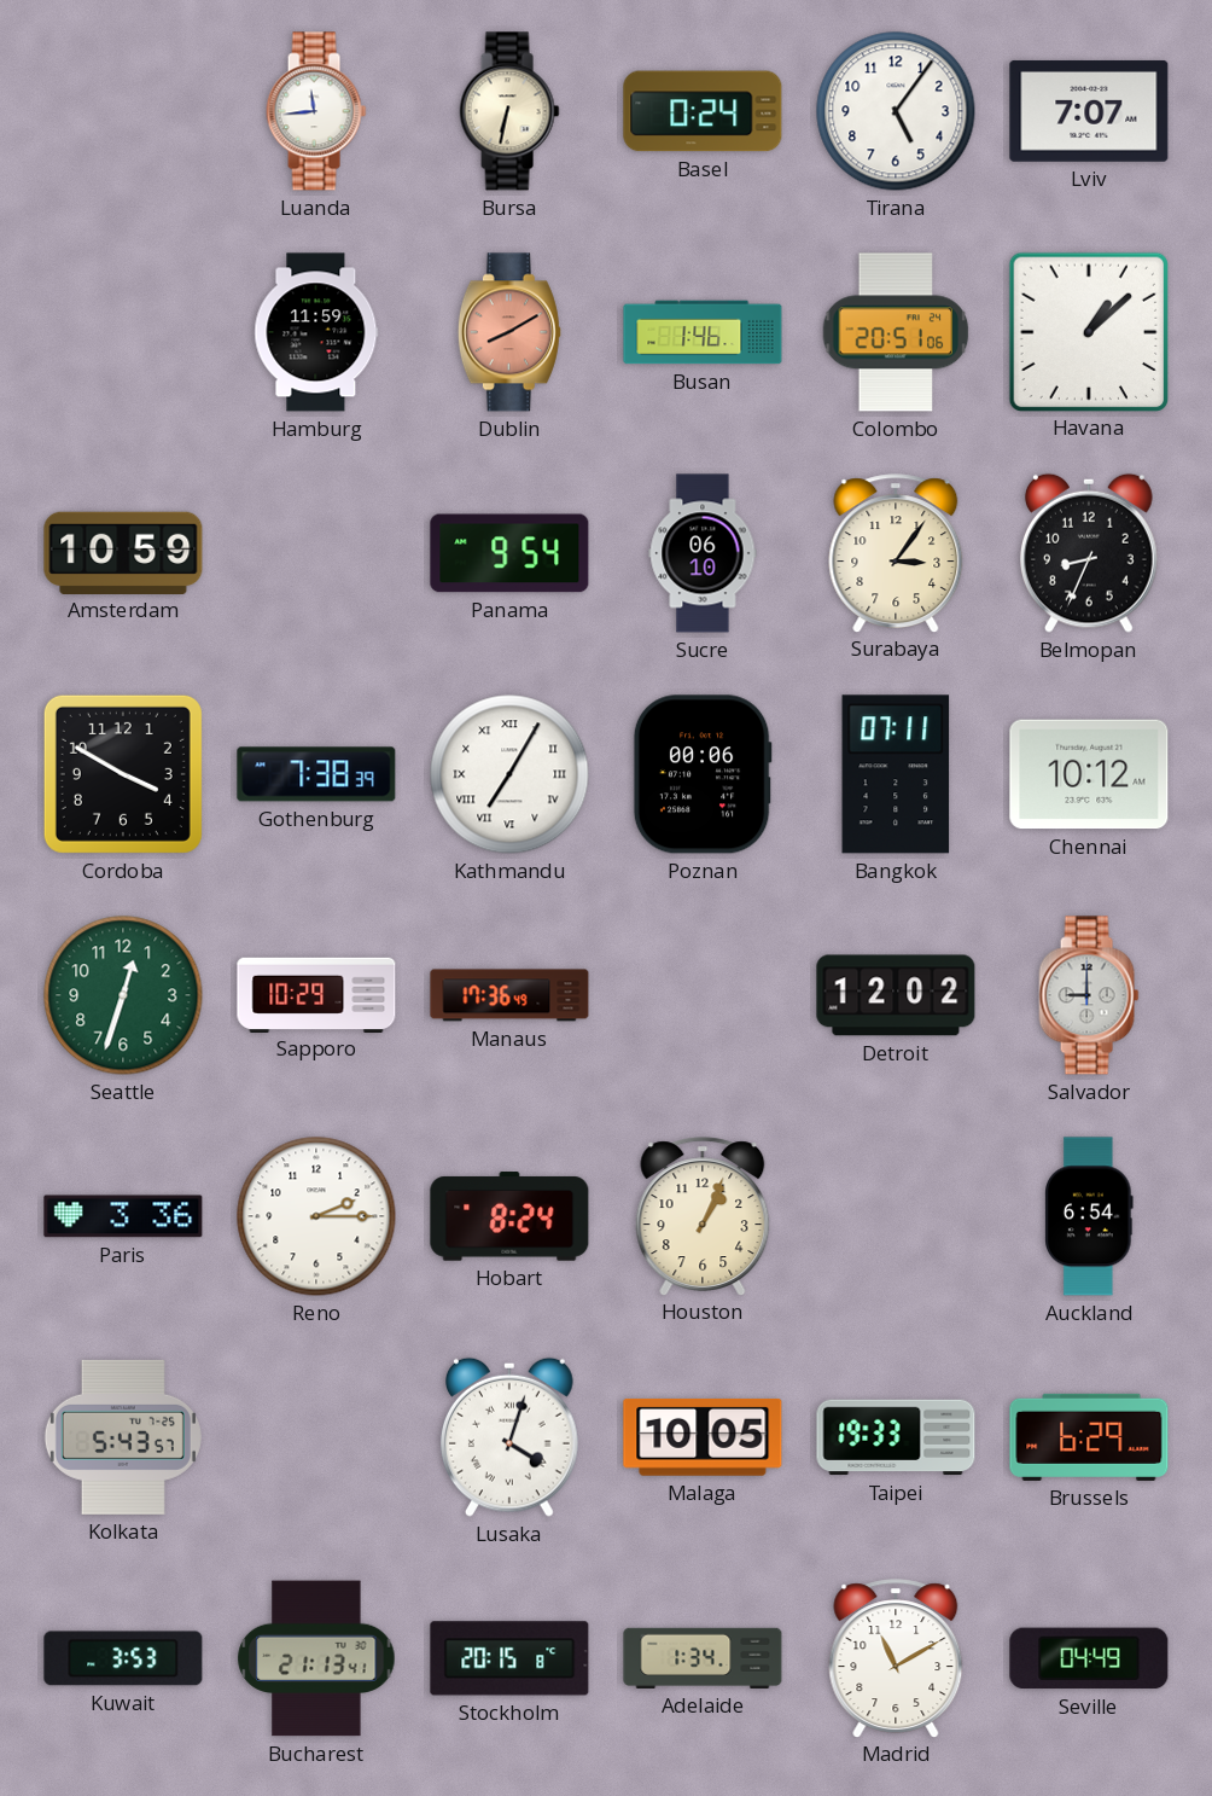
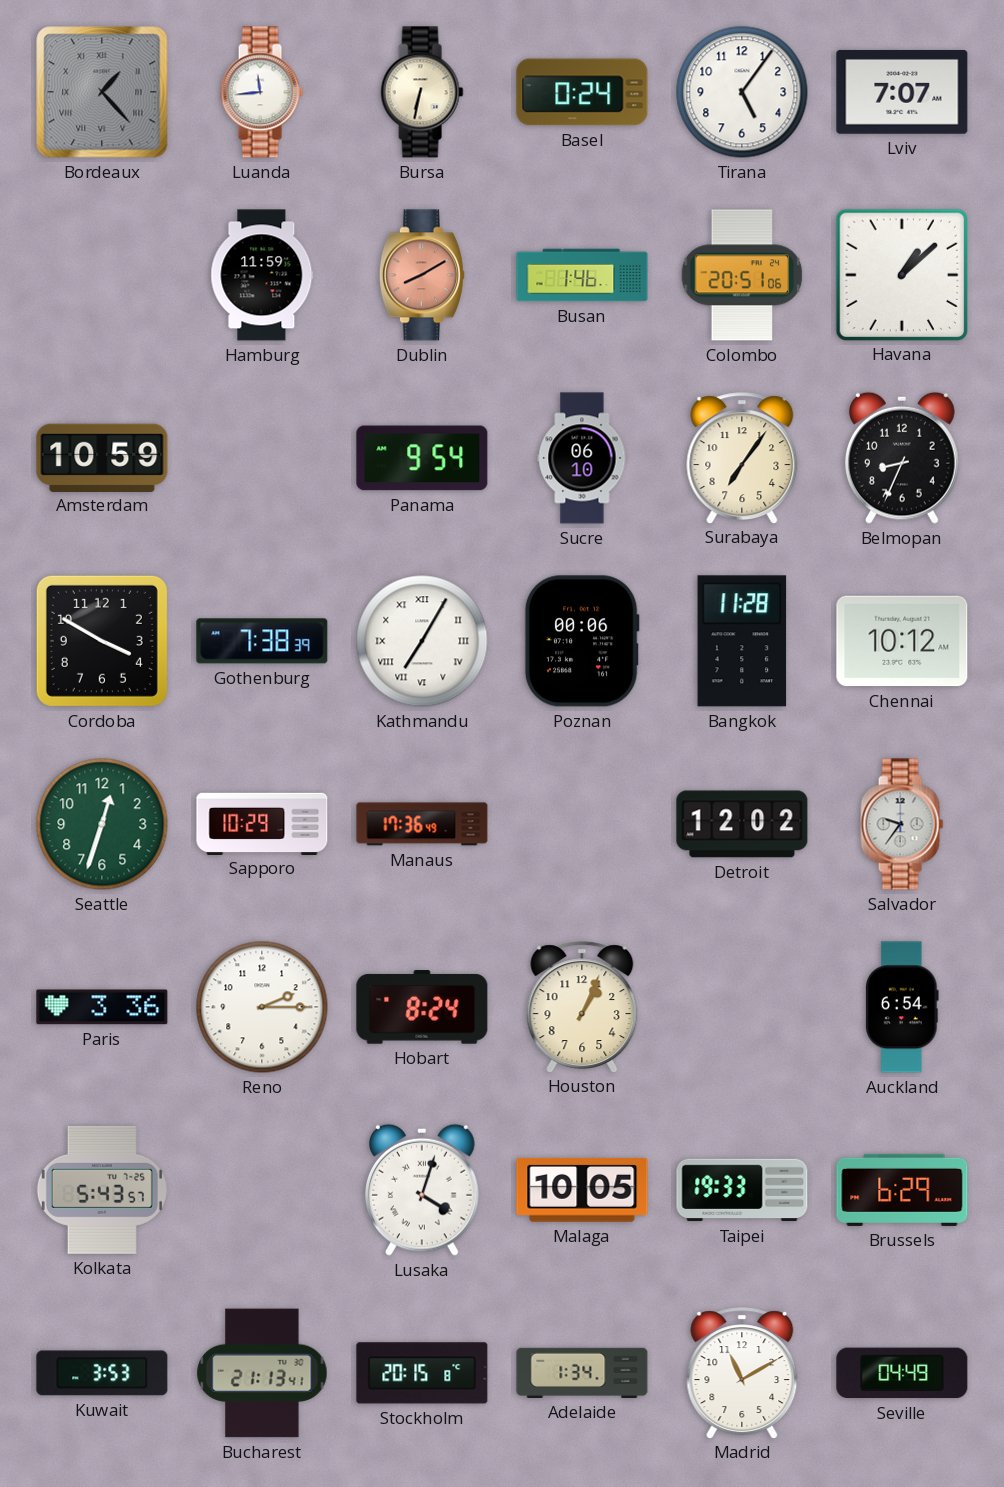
Bordeaux: none -> 1:23
Surabaya: 3:06 -> 7:06
Bangkok: 07:11 -> 11:28
Salvador: 9:00 -> 9:36
